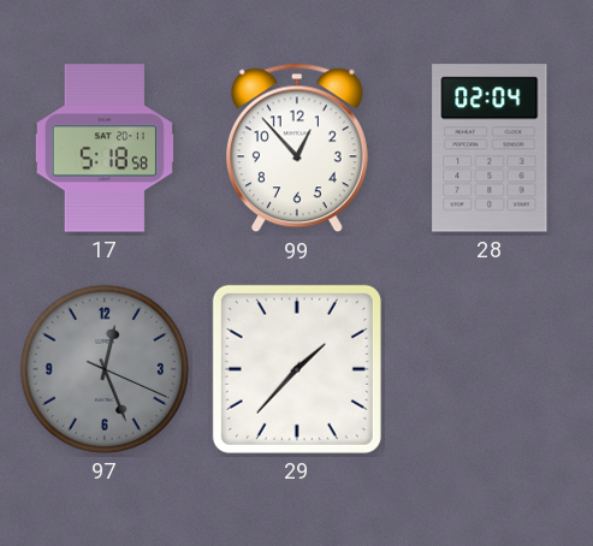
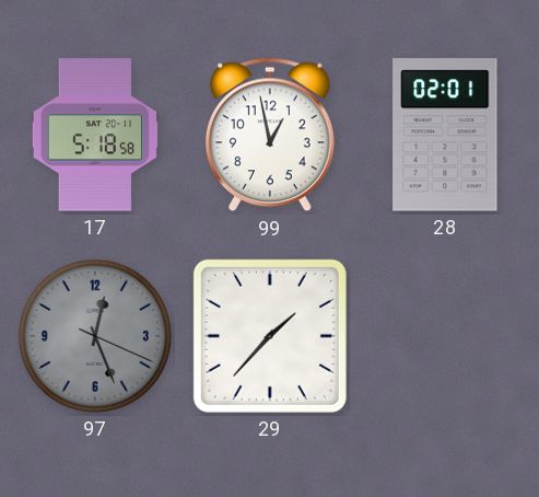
99: 12:53 -> 12:58
28: 02:04 -> 02:01
